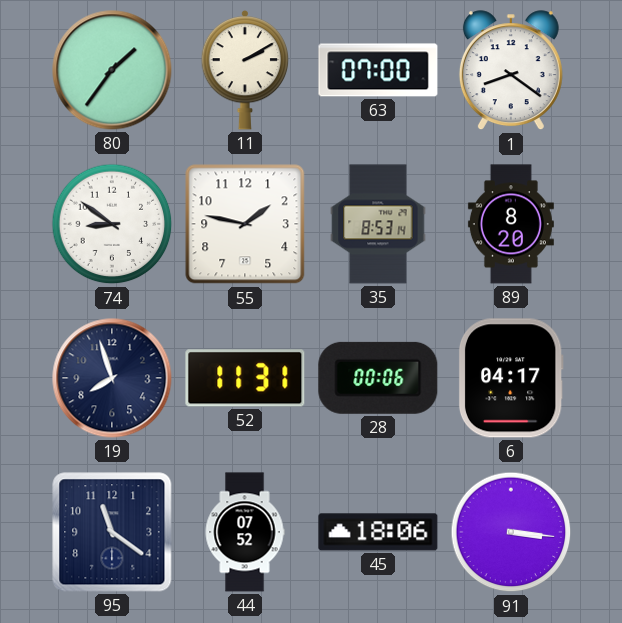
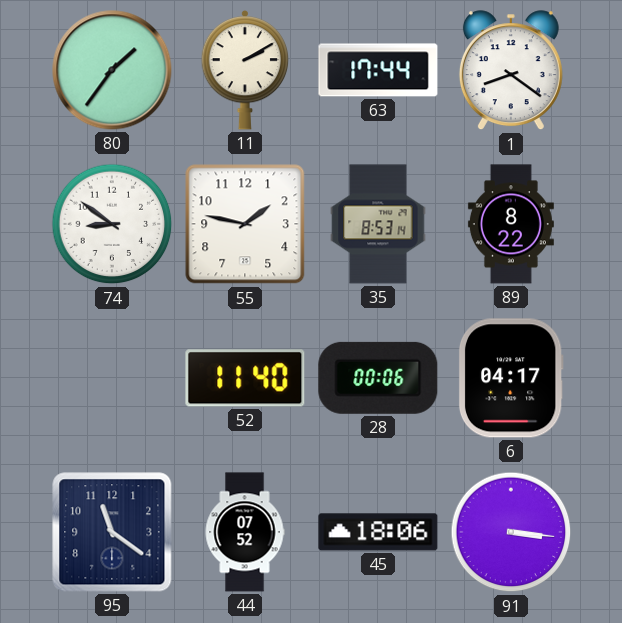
63: 07:00 -> 17:44
89: 8:20 -> 8:22
19: 7:57 -> none
52: 11:31 -> 11:40
